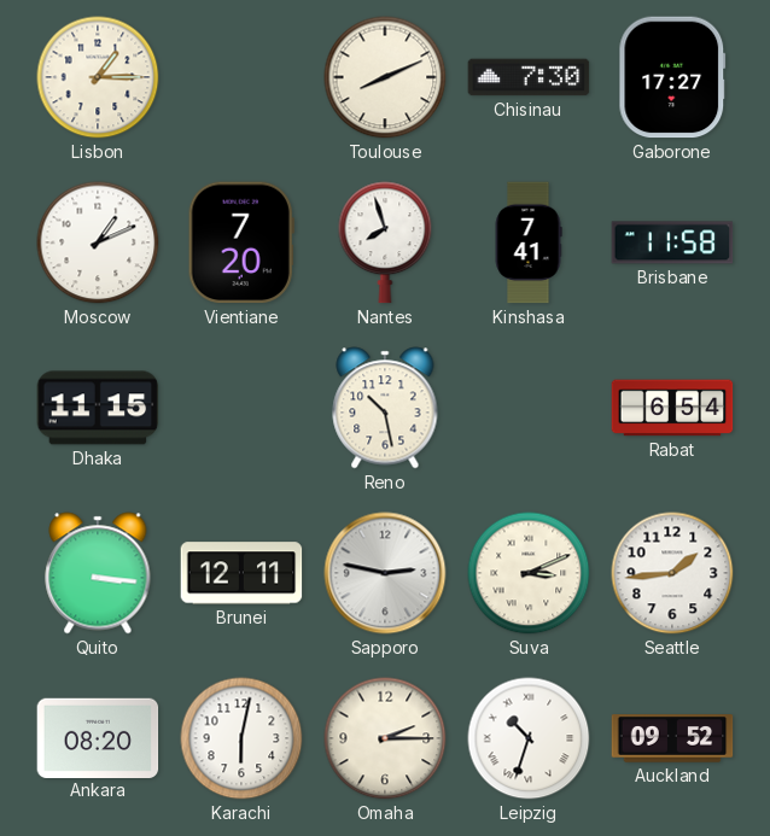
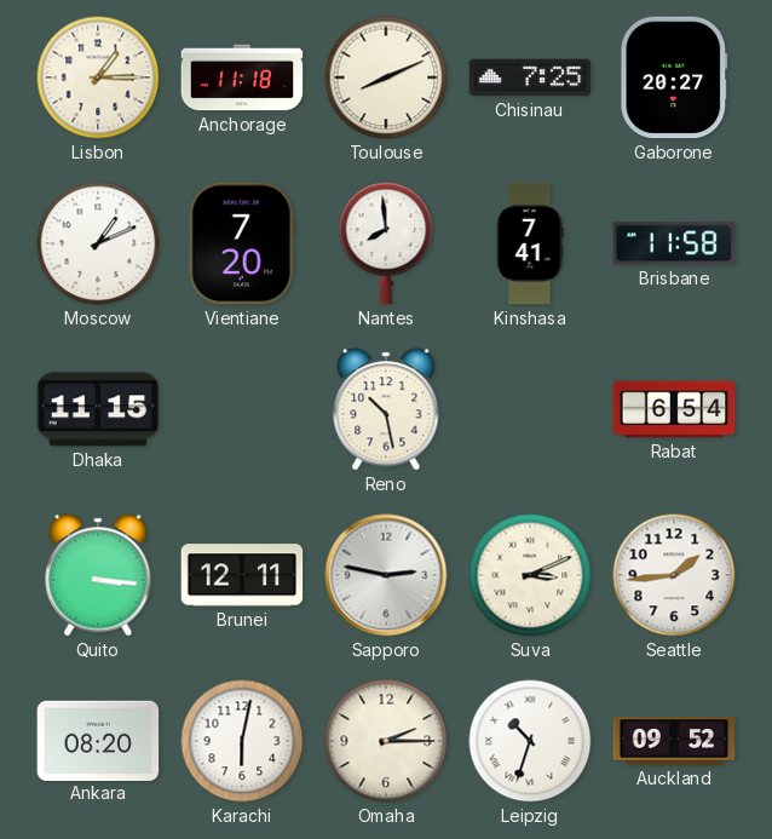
Anchorage: none -> 11:18
Chisinau: 7:30 -> 7:25
Gaborone: 17:27 -> 20:27
Nantes: 7:57 -> 7:59
